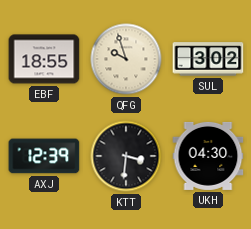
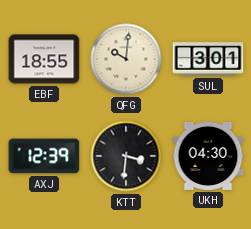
QFG: 9:57 -> 10:01
SUL: 3:02 -> 3:01
